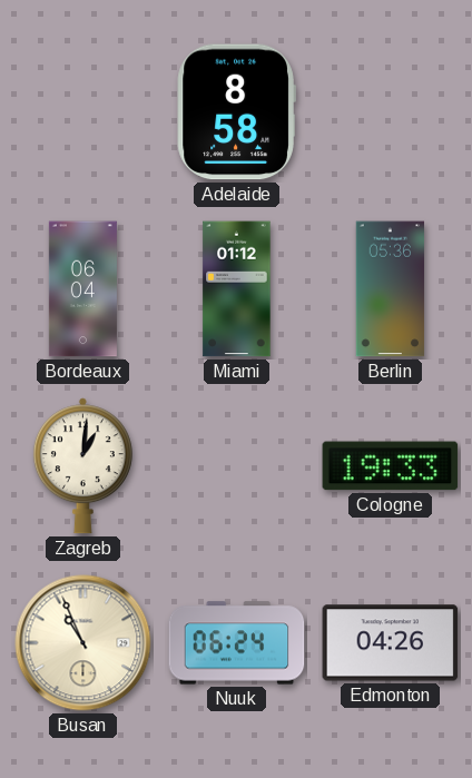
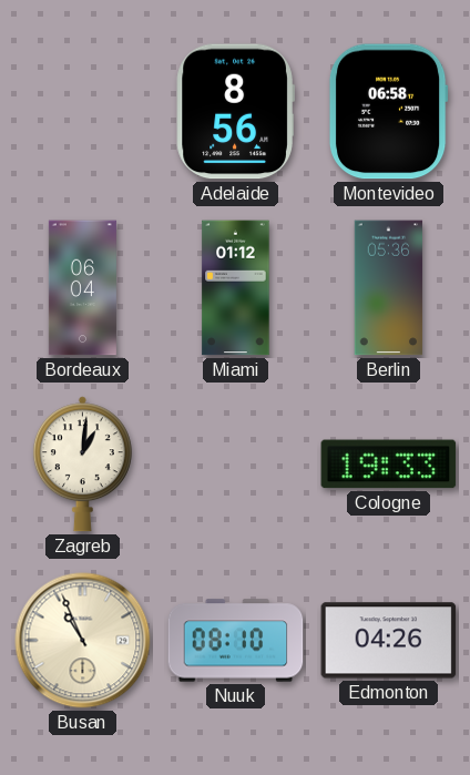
Adelaide: 8:58 -> 8:56
Montevideo: none -> 06:58
Nuuk: 06:24 -> 08:10
